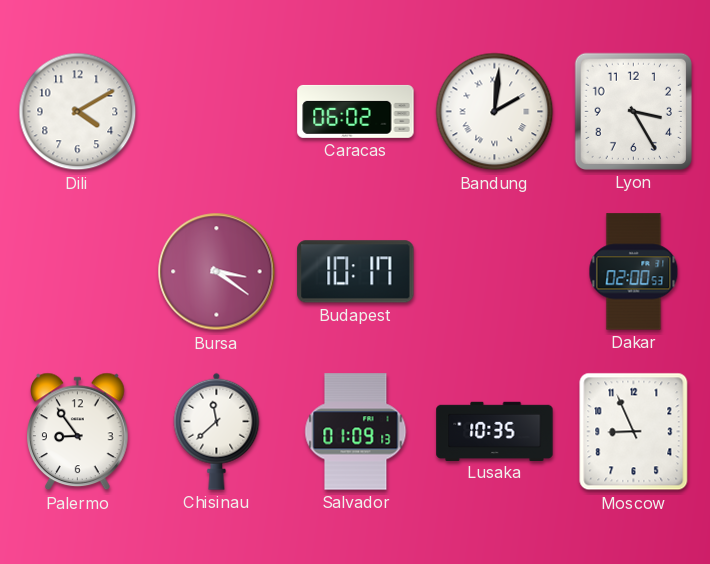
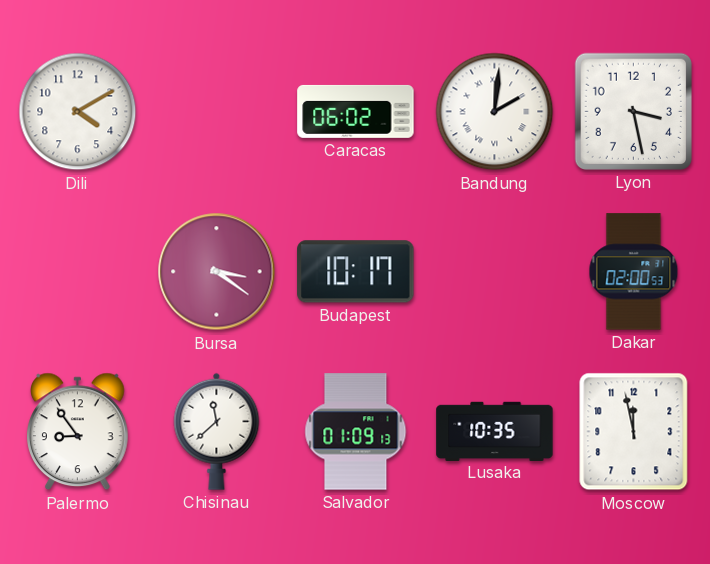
Lyon: 3:25 -> 3:28
Moscow: 8:56 -> 11:58
